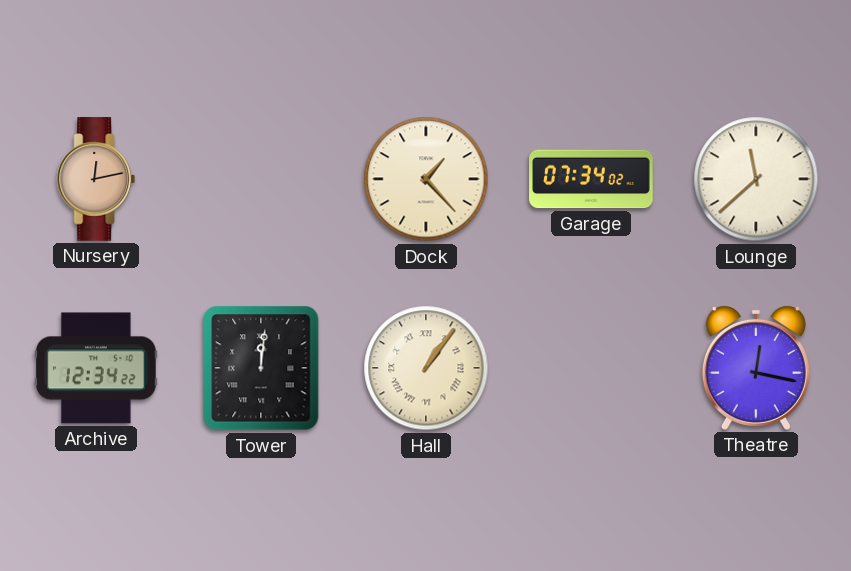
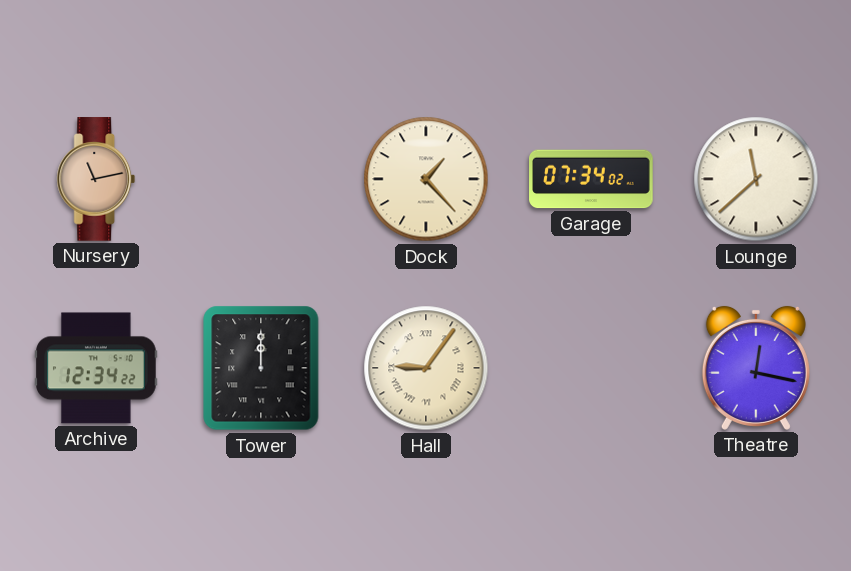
Nursery: 12:13 -> 11:13
Tower: 12:01 -> 12:00
Hall: 1:06 -> 9:06
